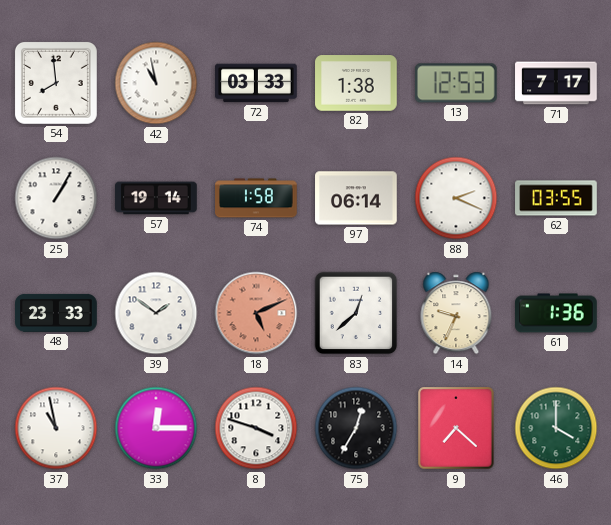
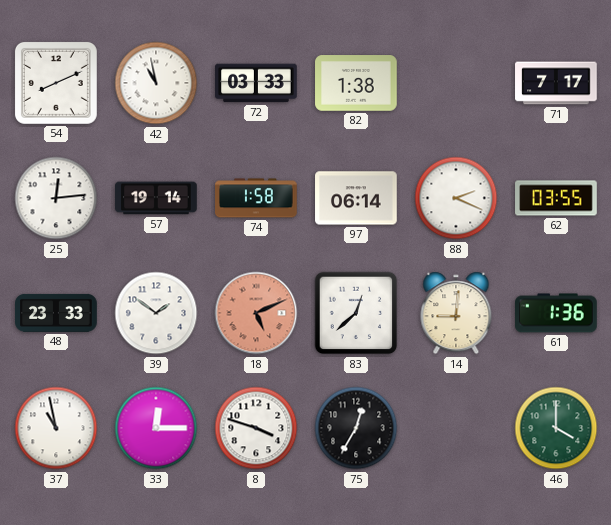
54: 7:59 -> 8:11
13: 12:53 -> none
25: 1:05 -> 12:14
14: 9:34 -> 9:01
9: 7:22 -> none
